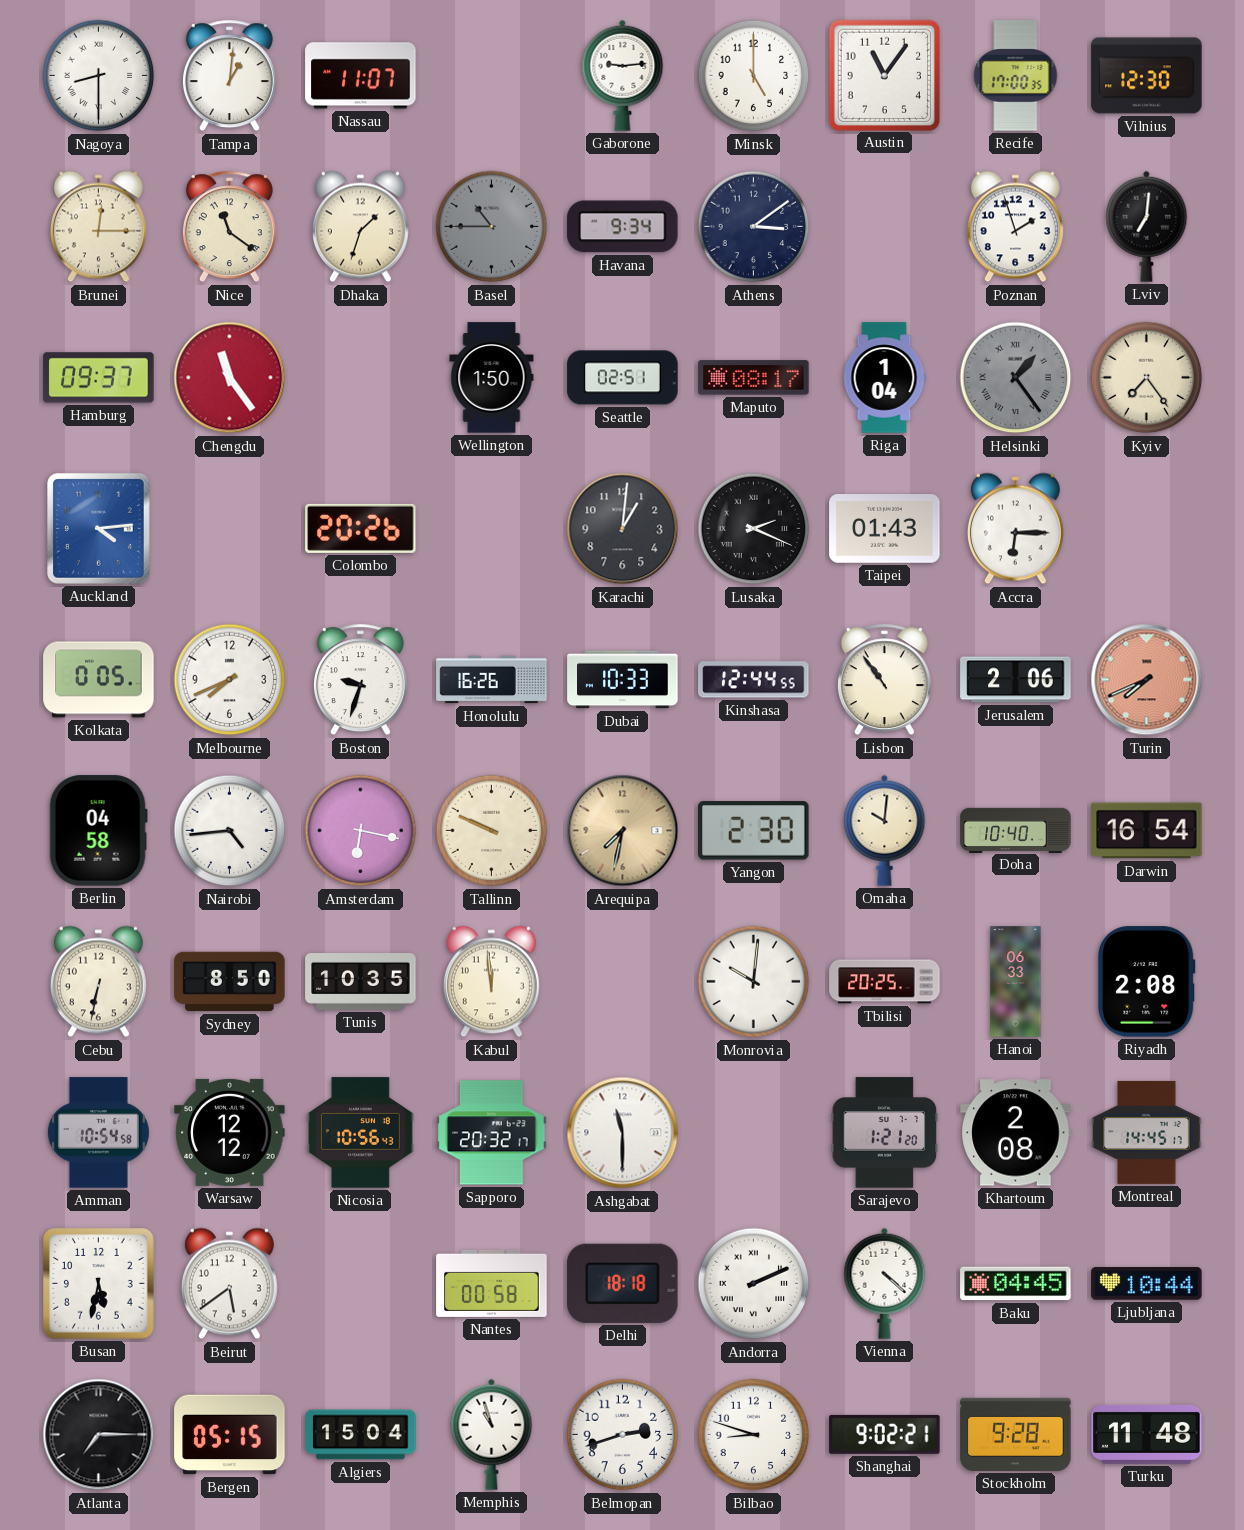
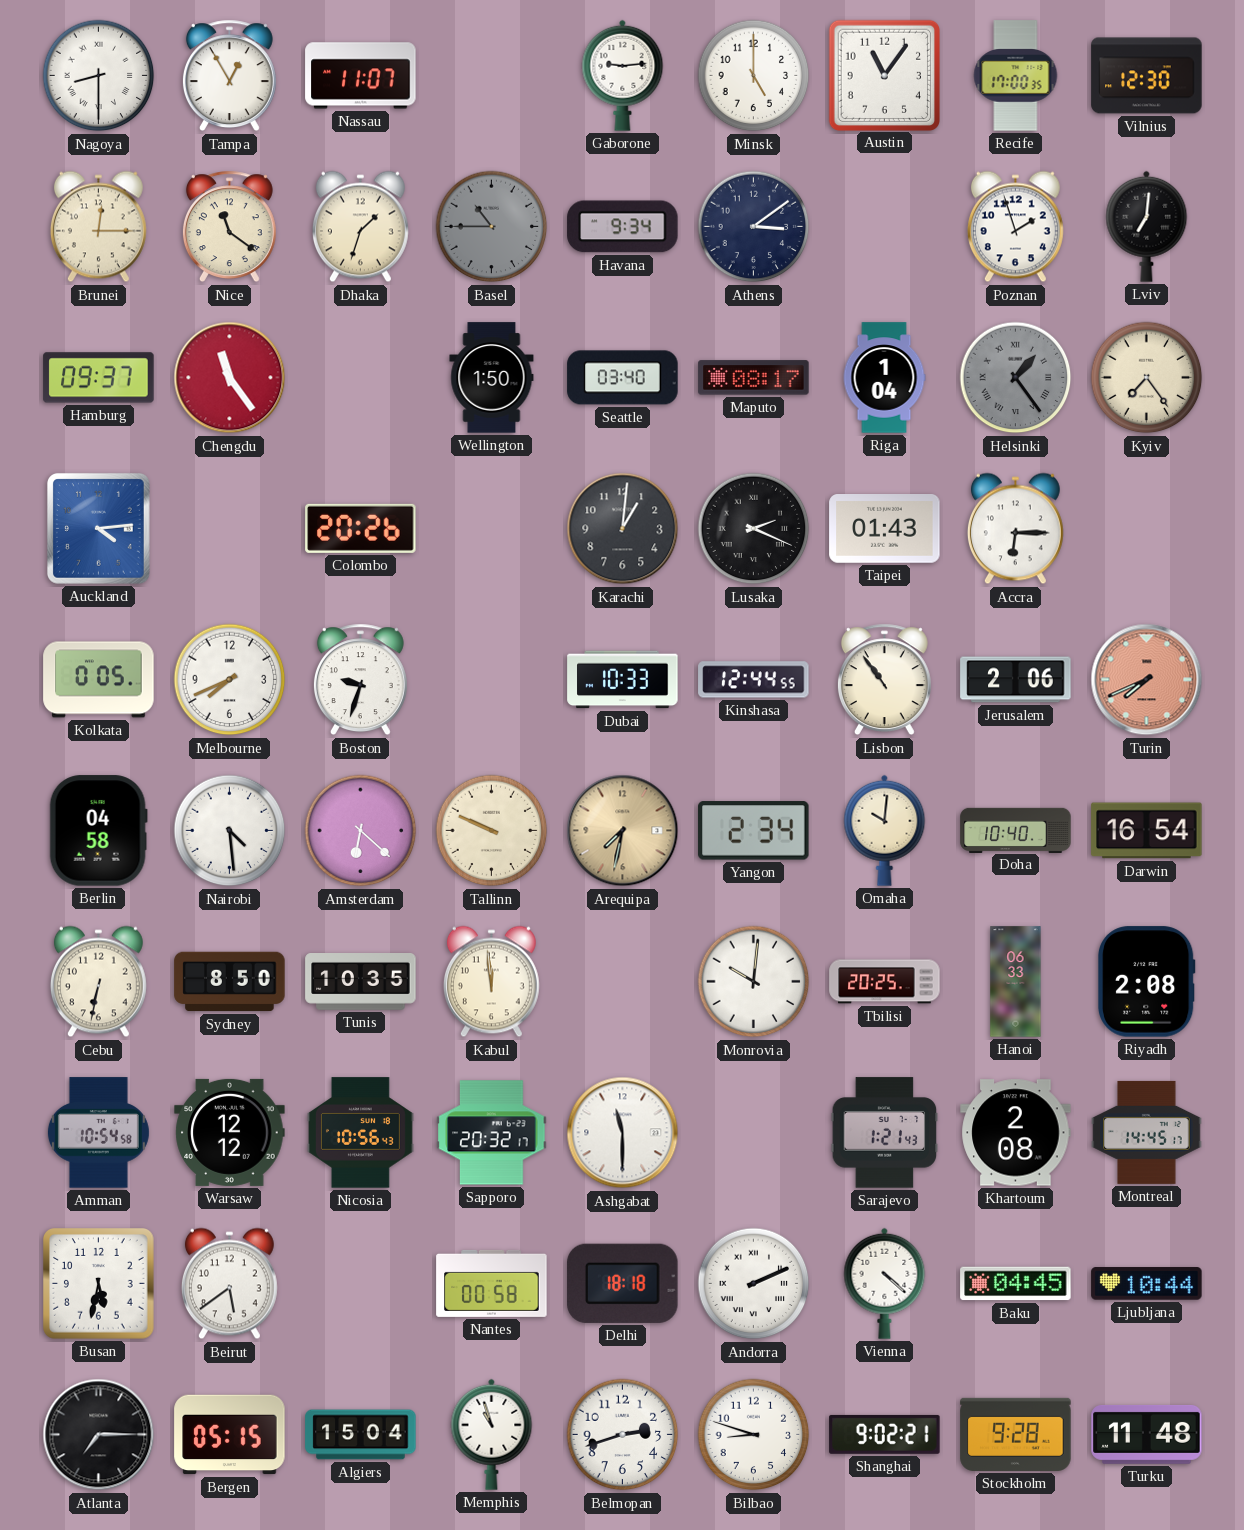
Tampa: 1:01 -> 12:55
Seattle: 02:51 -> 03:40
Honolulu: 16:26 -> none
Nairobi: 4:44 -> 4:29
Amsterdam: 6:17 -> 6:22
Yangon: 2:30 -> 2:34
Sarajevo: 1:21:20 -> 1:21:43
